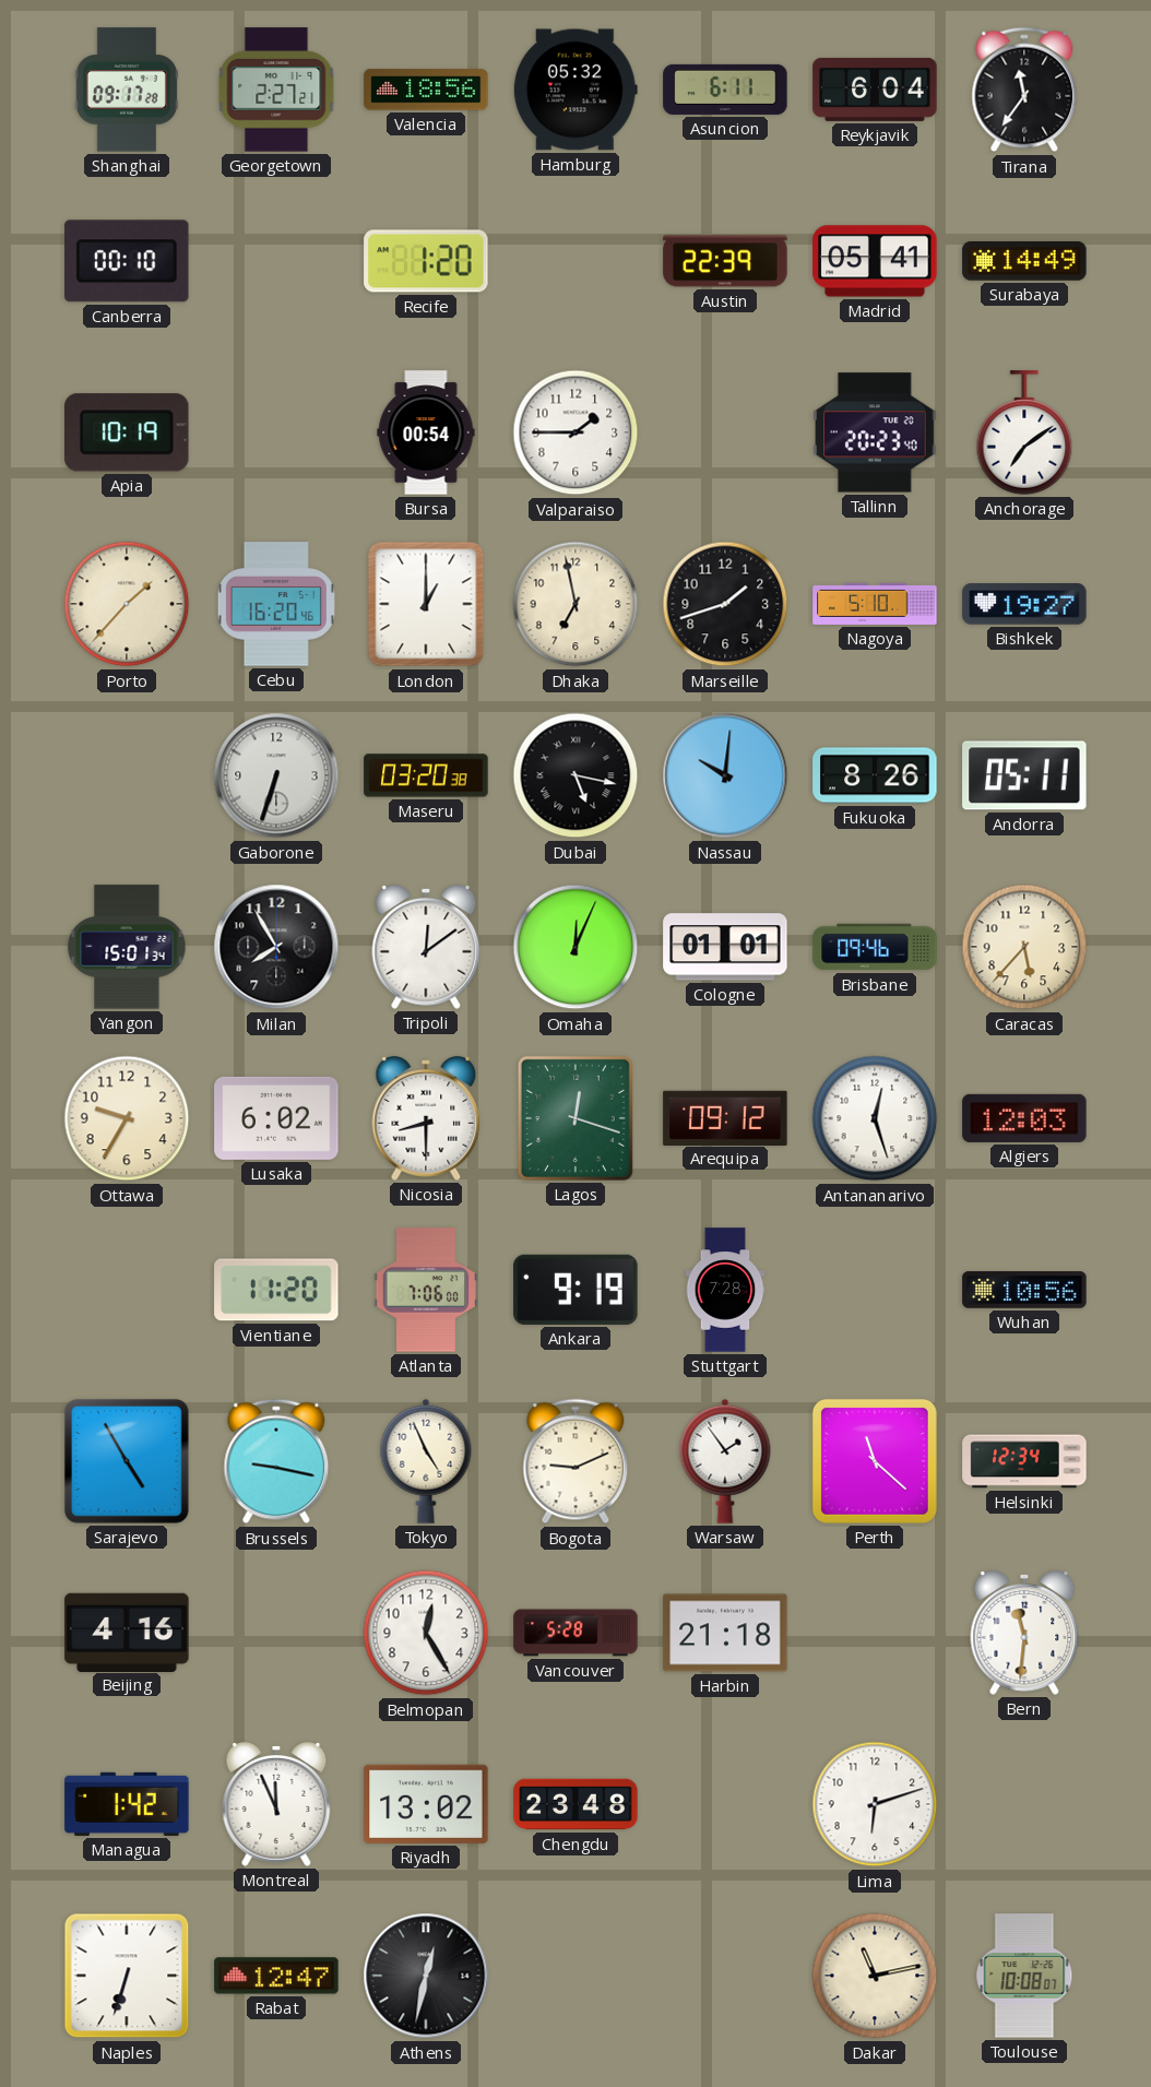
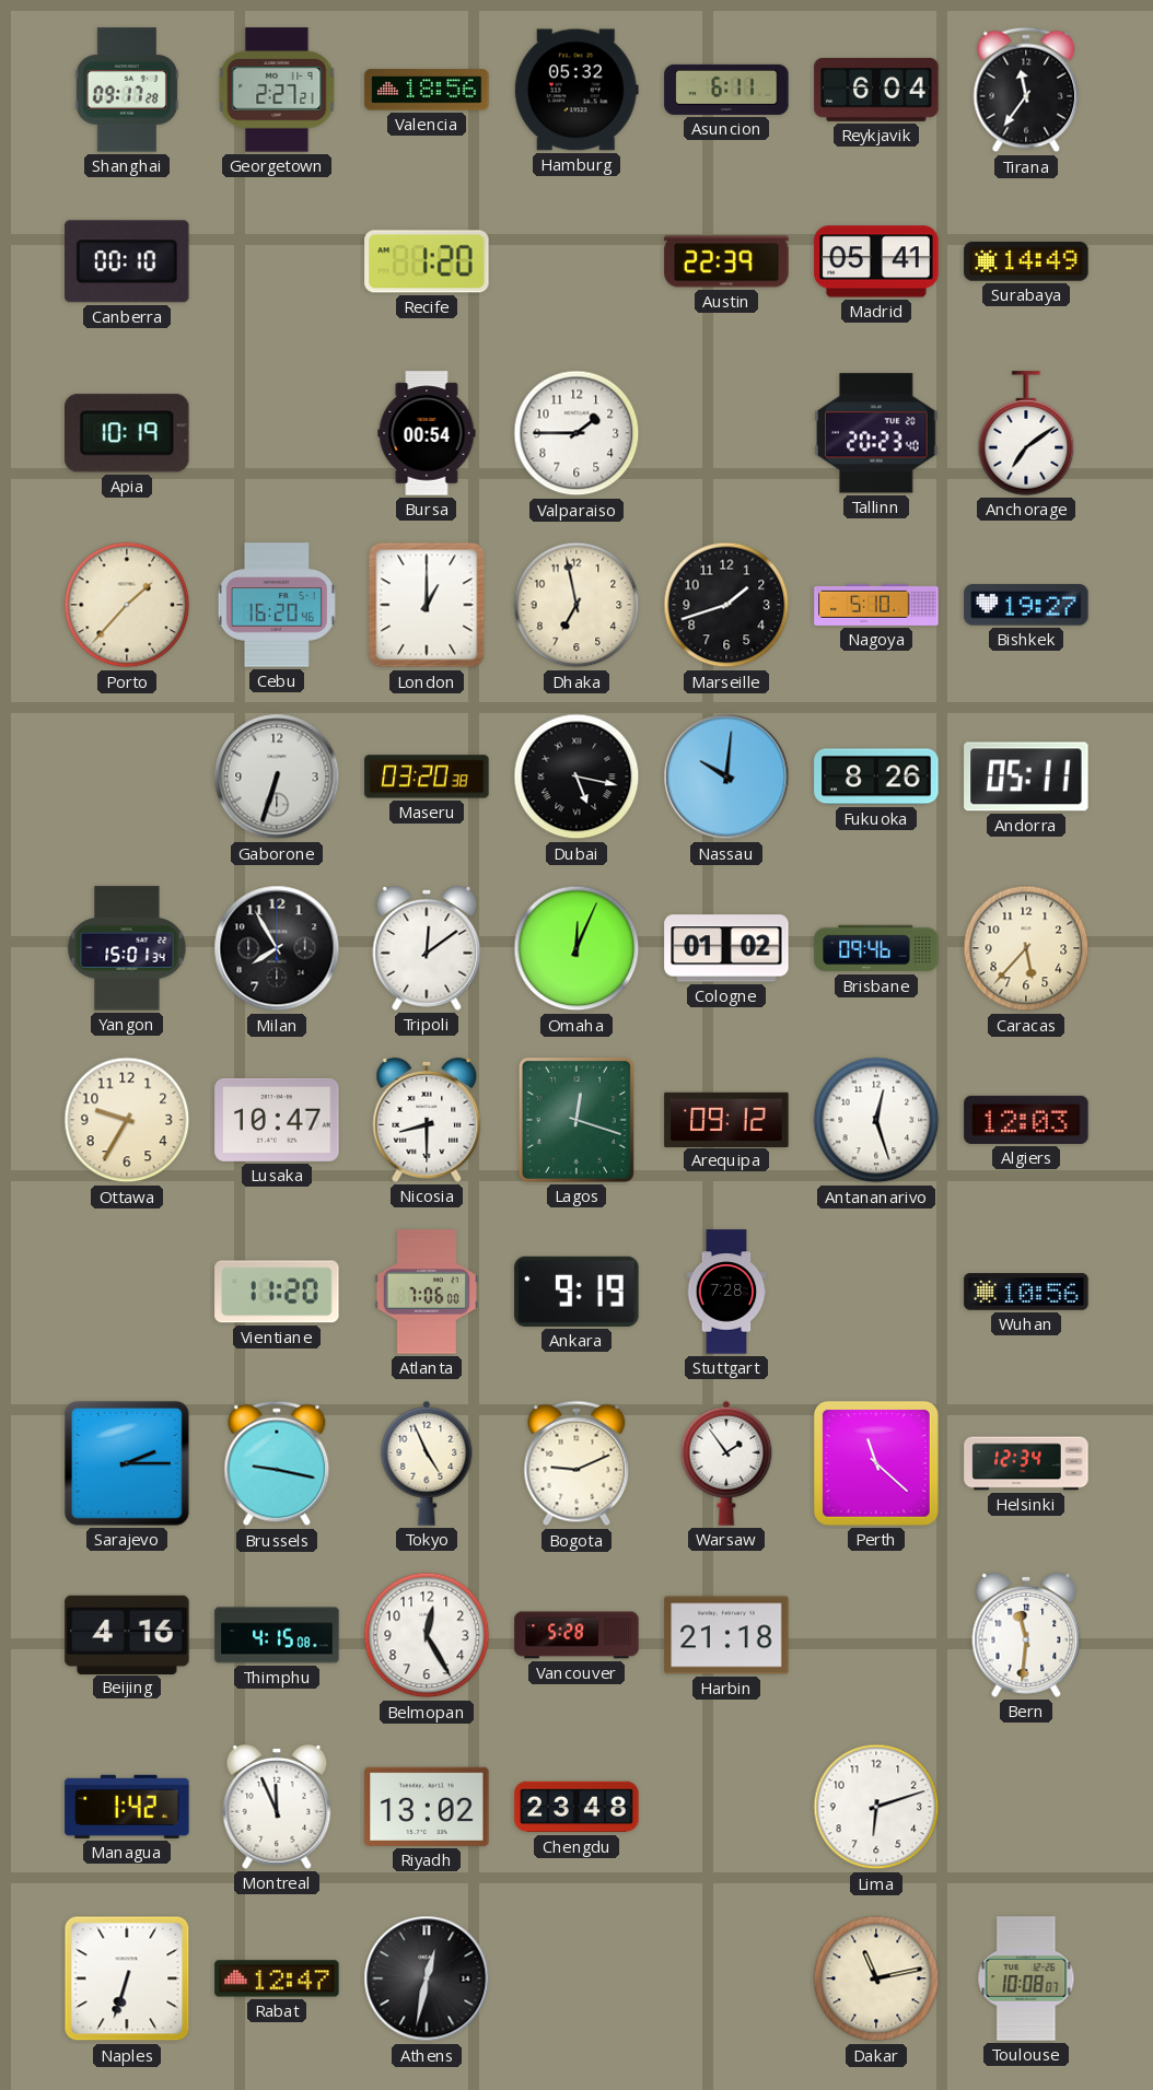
Cologne: 01:01 -> 01:02
Lusaka: 6:02 -> 10:47
Sarajevo: 4:55 -> 2:15
Thimphu: none -> 4:15
